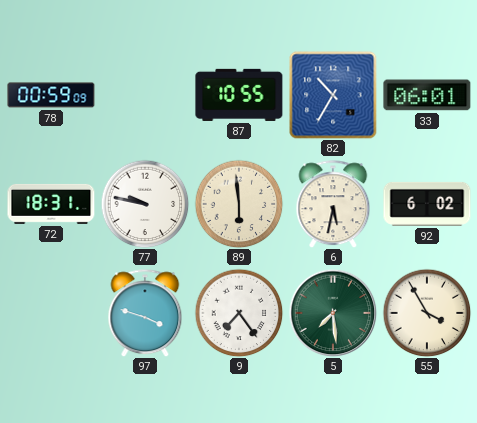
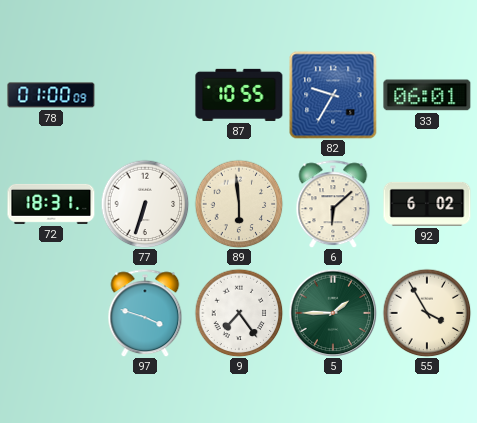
78: 00:59 -> 01:00
82: 10:35 -> 9:35
77: 9:47 -> 6:33
6: 5:32 -> 6:08
5: 7:29 -> 1:45
